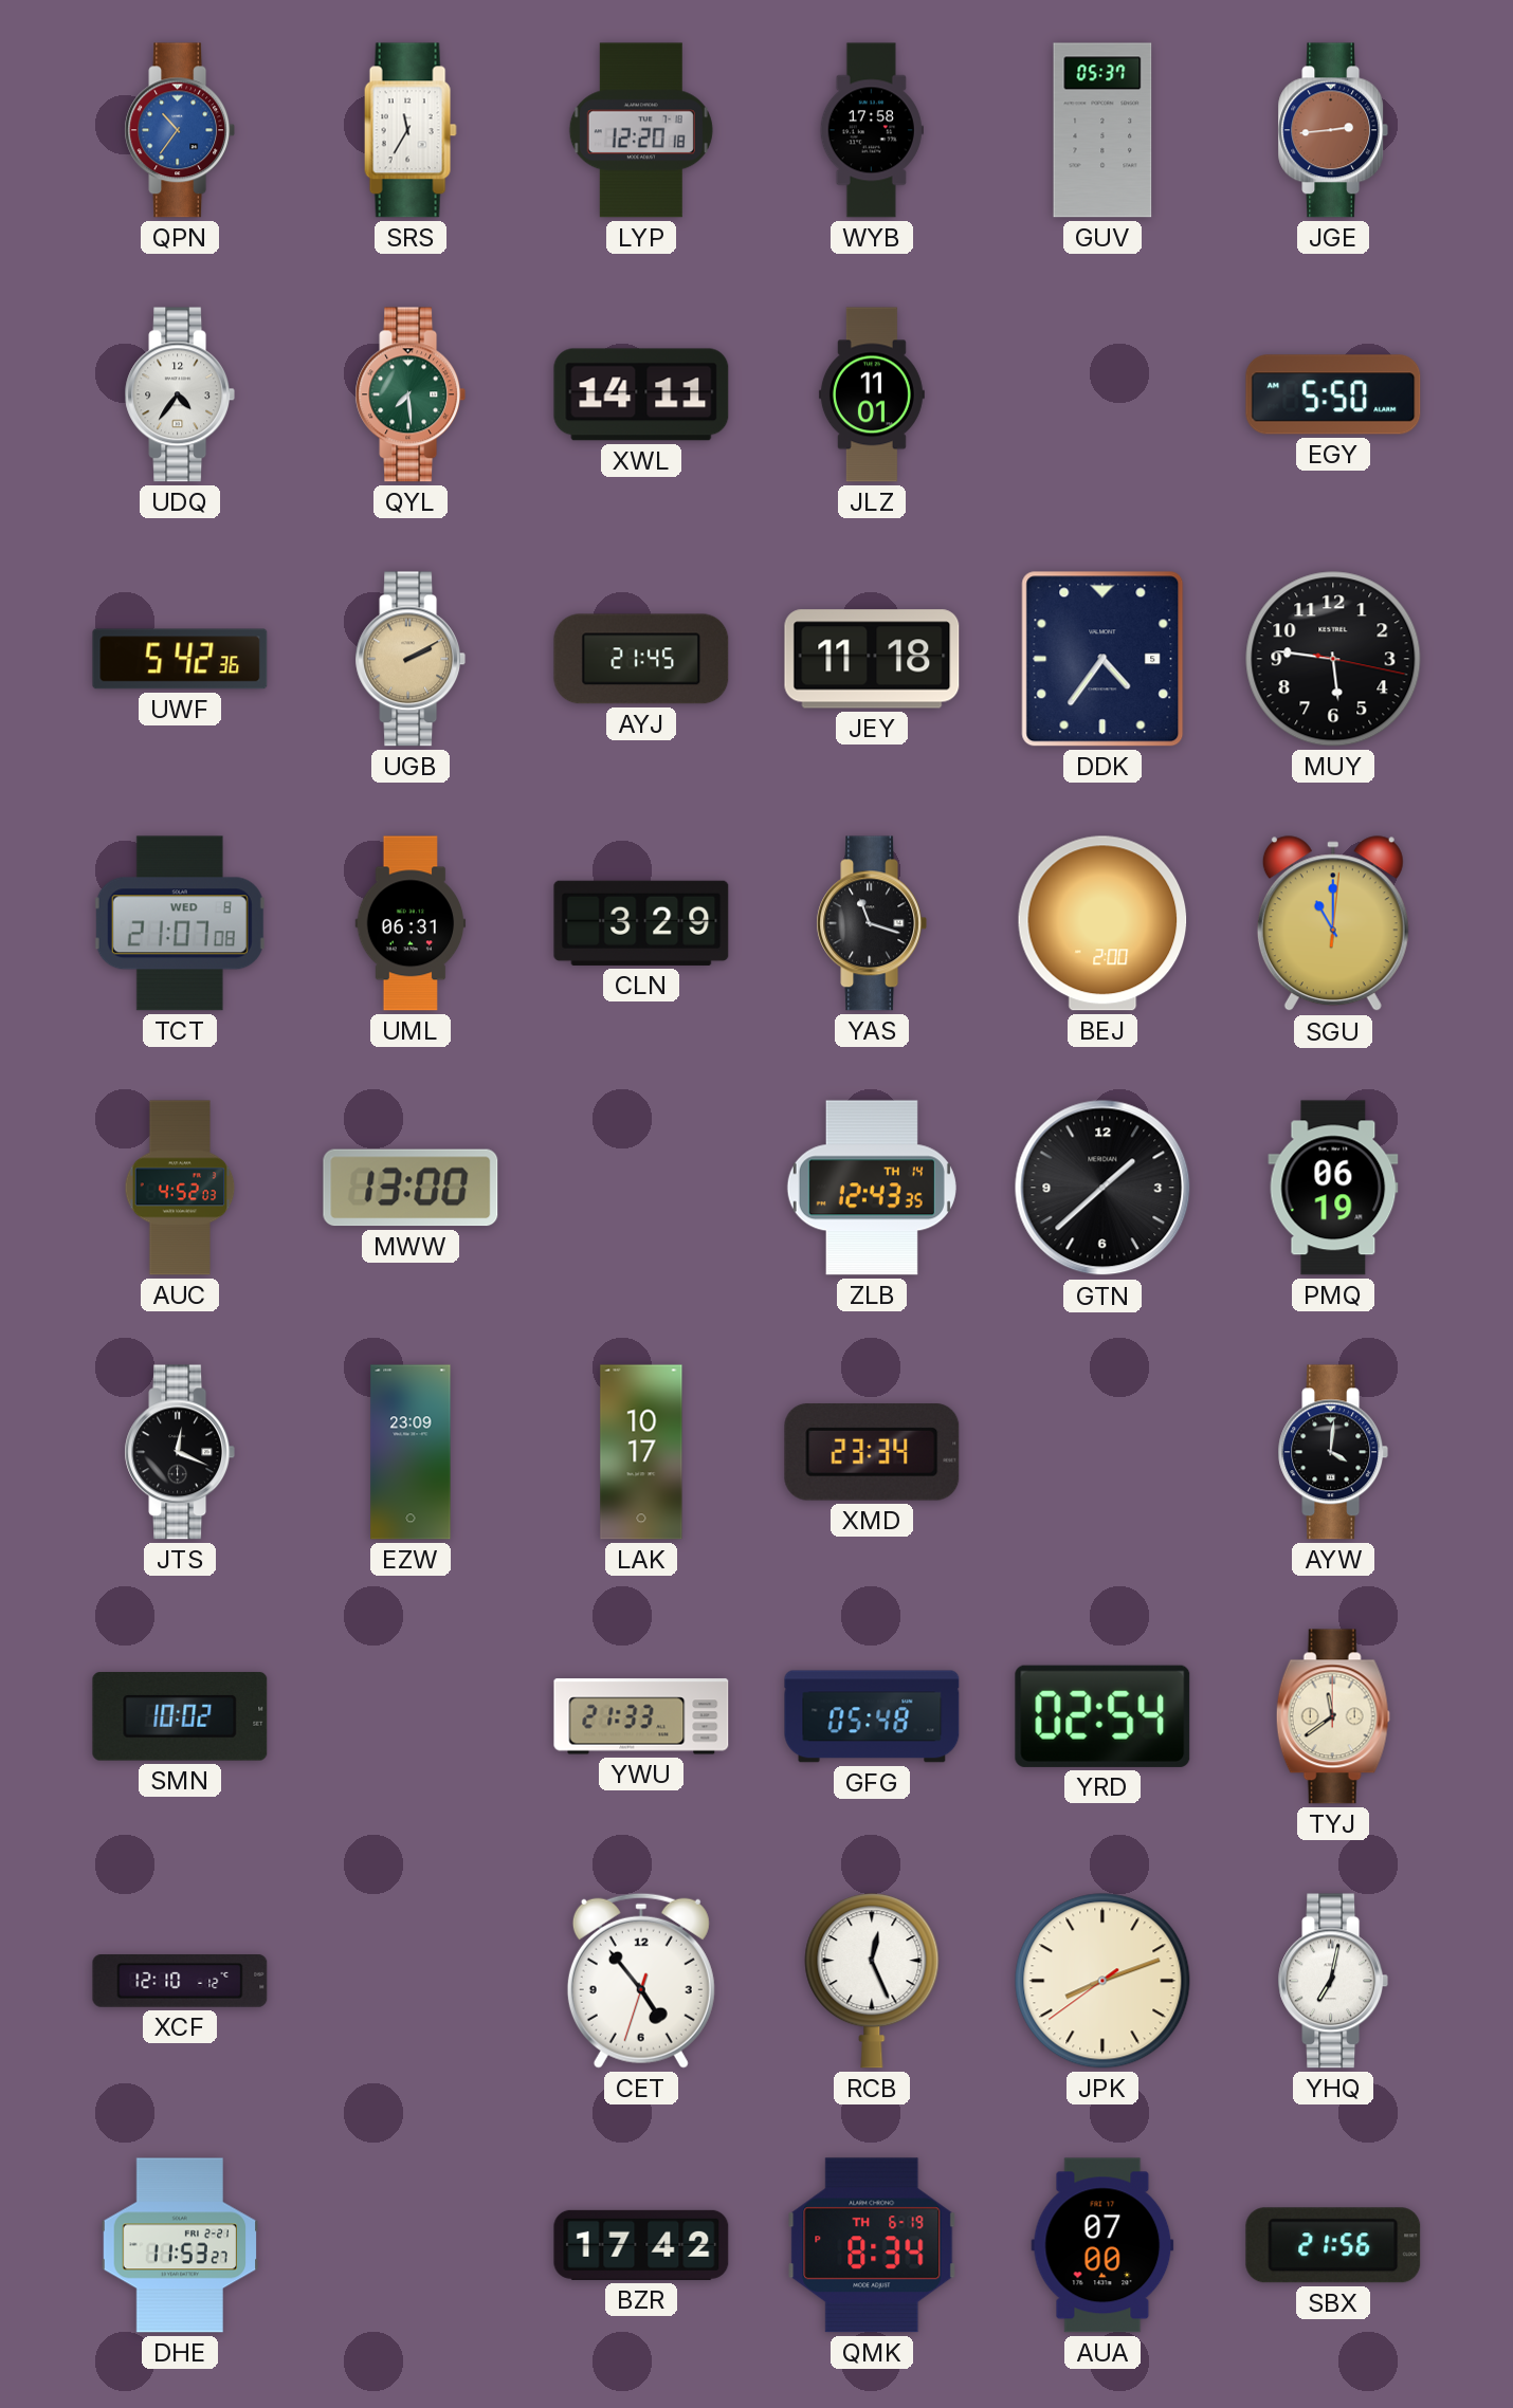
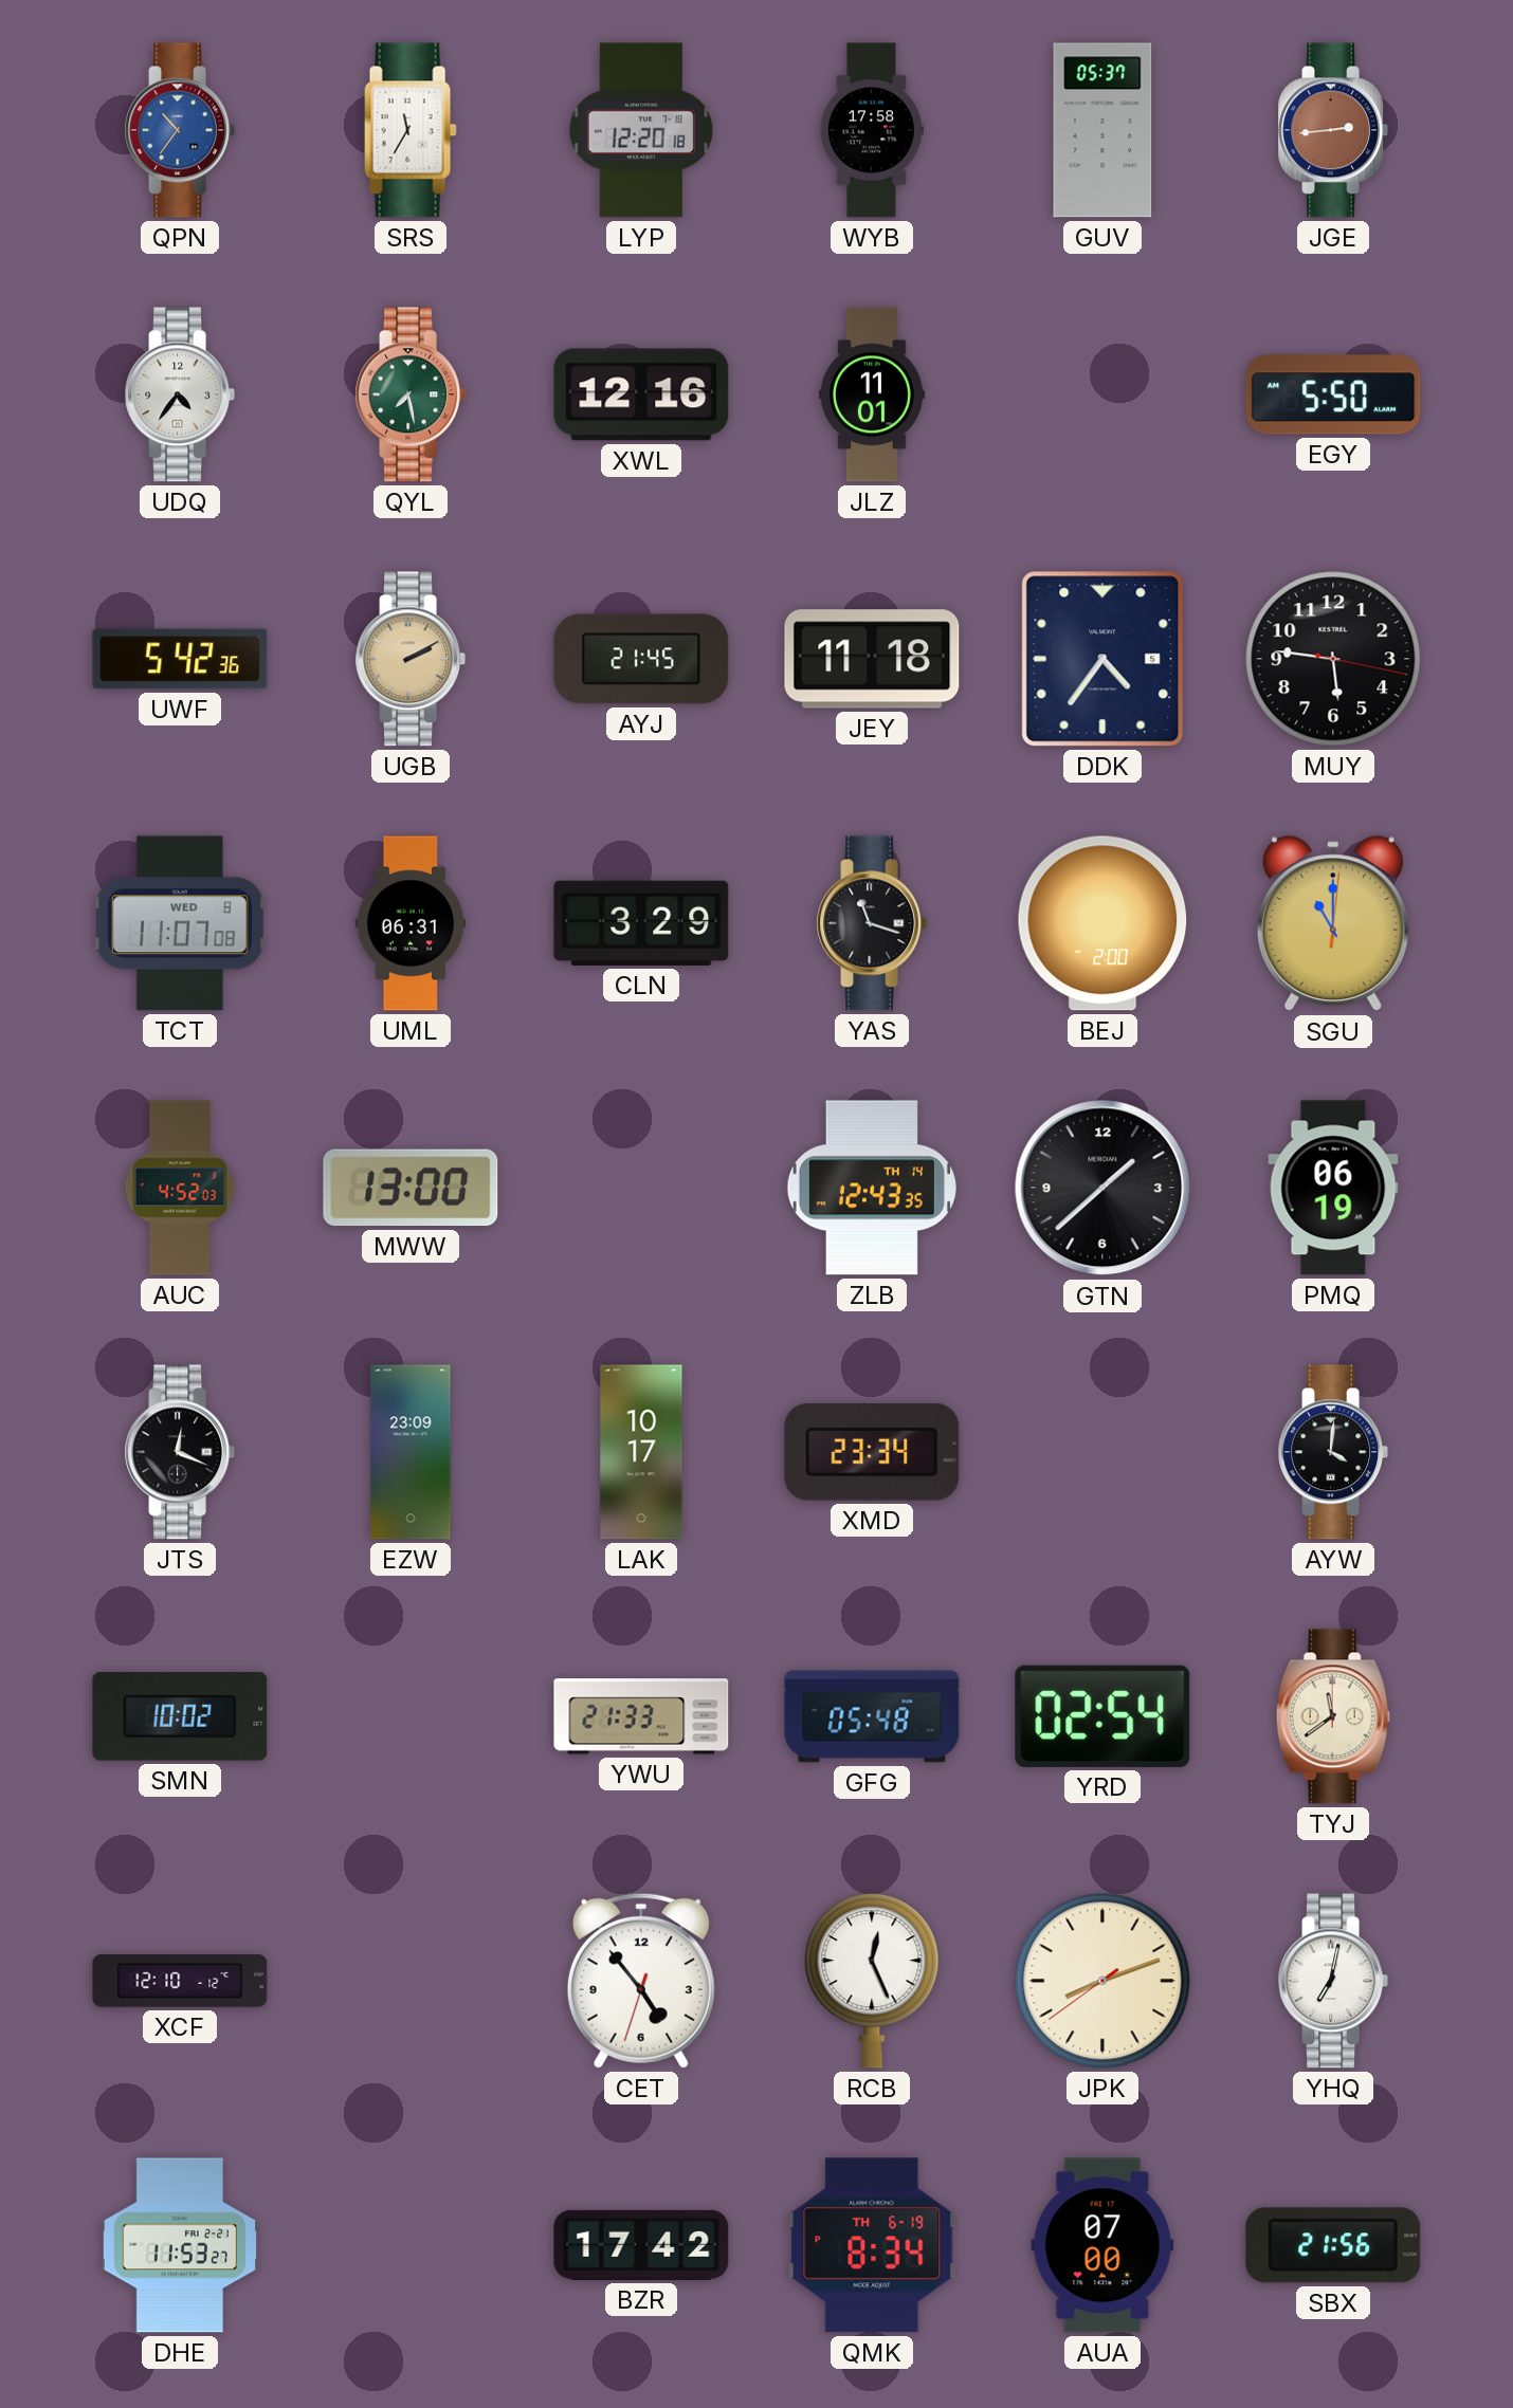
QYL: 7:29 -> 7:28
XWL: 14:11 -> 12:16
TCT: 21:07 -> 11:07
